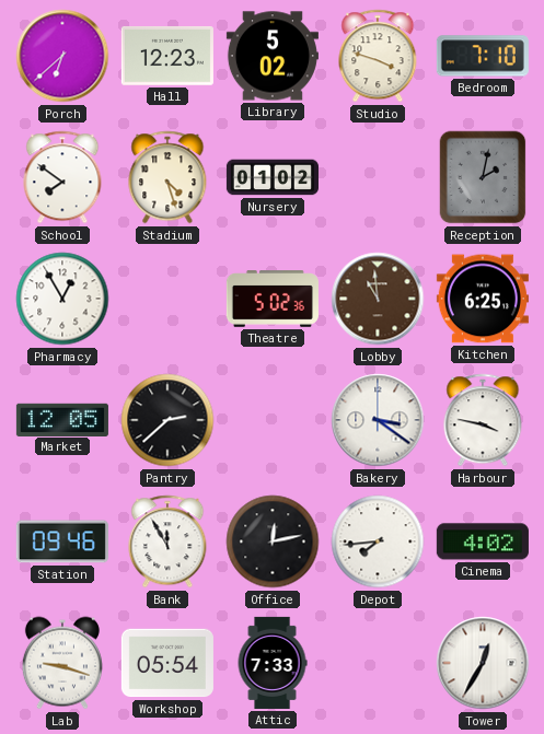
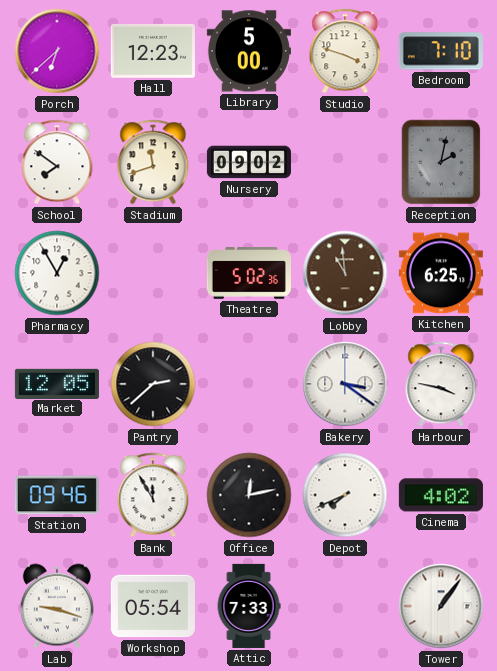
Library: 5:02 -> 5:00
Stadium: 4:27 -> 11:42
Nursery: 01:02 -> 09:02
Depot: 7:44 -> 7:41
Tower: 12:35 -> 1:06
